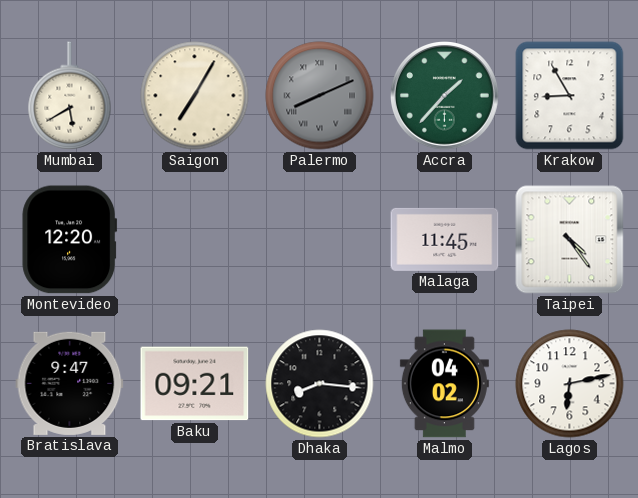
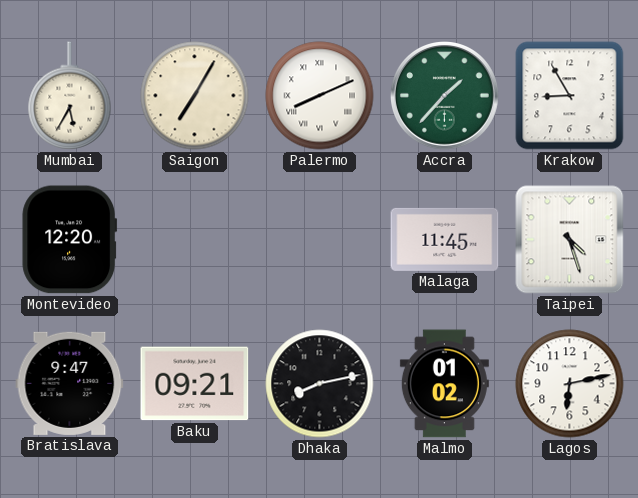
Mumbai: 5:40 -> 5:35
Palermo dial: grey -> white
Taipei: 4:24 -> 4:27
Dhaka: 8:16 -> 8:13
Malmo: 04:02 -> 01:02
